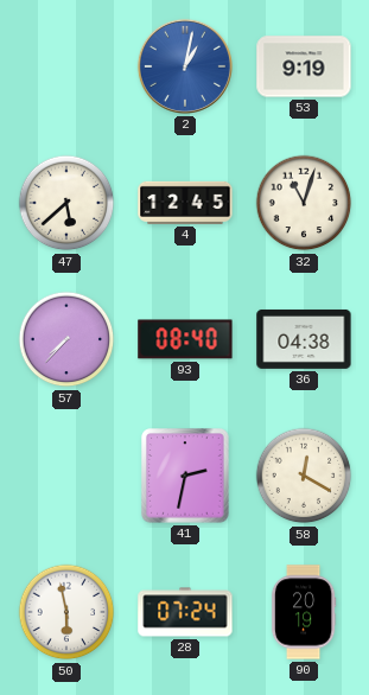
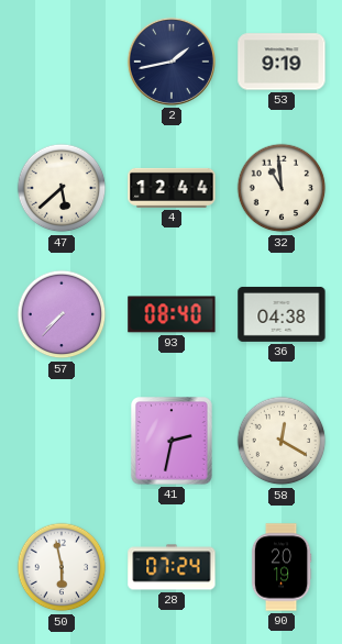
2: 1:02 -> 1:43
2 dial: blue -> navy
4: 12:45 -> 12:44
32: 11:03 -> 10:59
